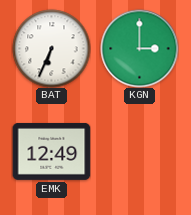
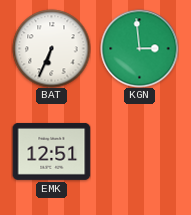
KGN: 3:00 -> 2:59
EMK: 12:49 -> 12:51
